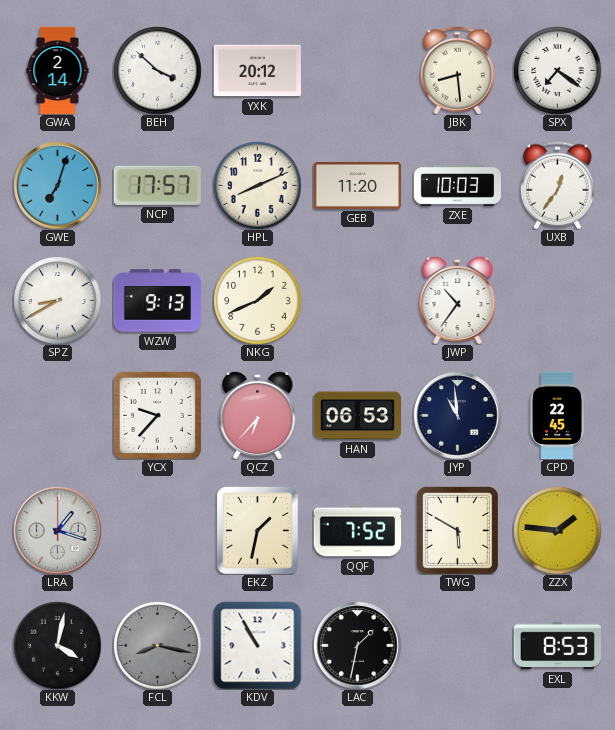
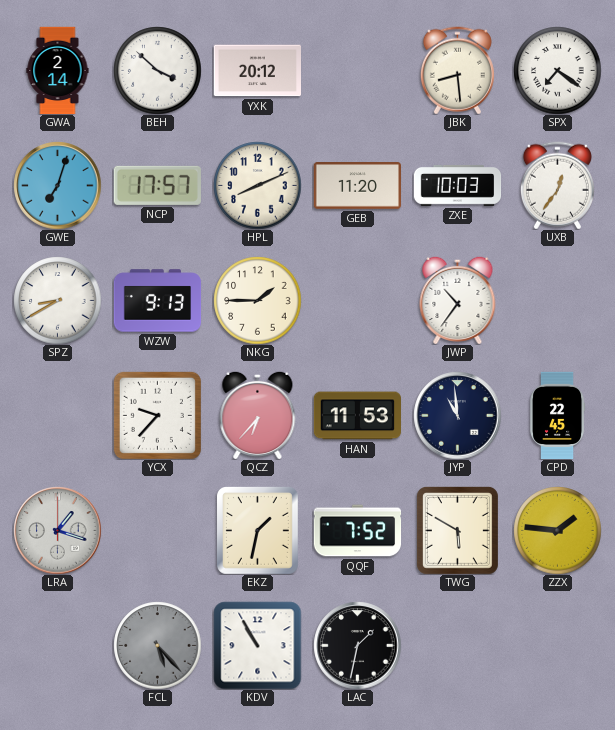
NKG: 1:41 -> 1:45
HAN: 06:53 -> 11:53
KKW: 4:02 -> none
FCL: 8:17 -> 5:23
EXL: 8:53 -> none
